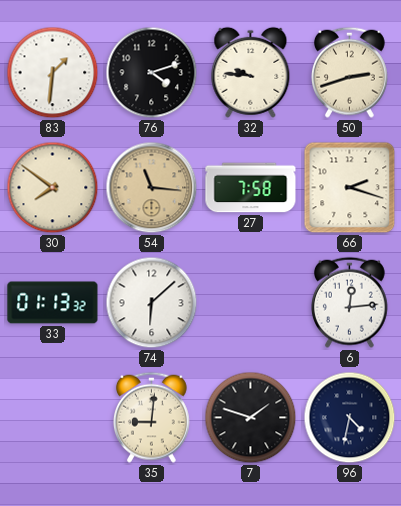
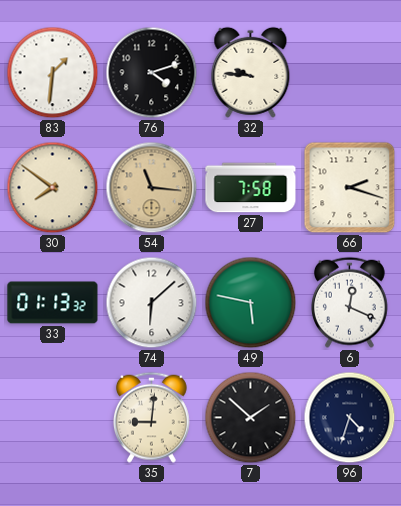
50: 2:42 -> none
49: none -> 5:47
6: 12:14 -> 12:19
7: 1:48 -> 1:52
96: 4:32 -> 4:33
